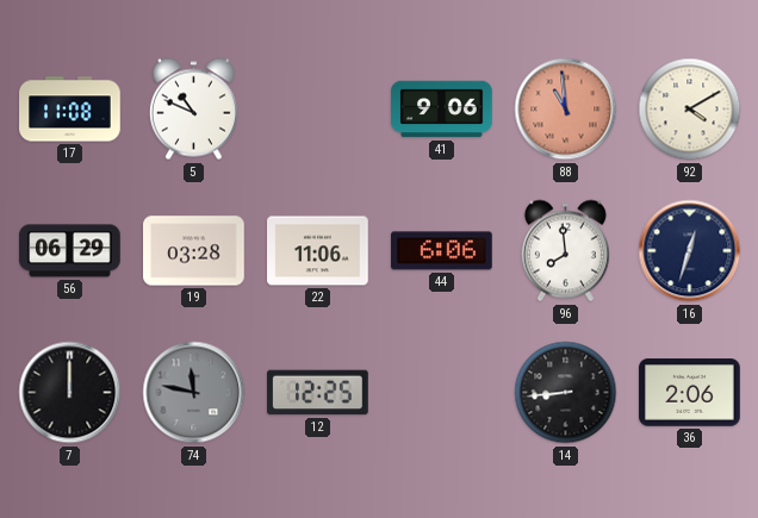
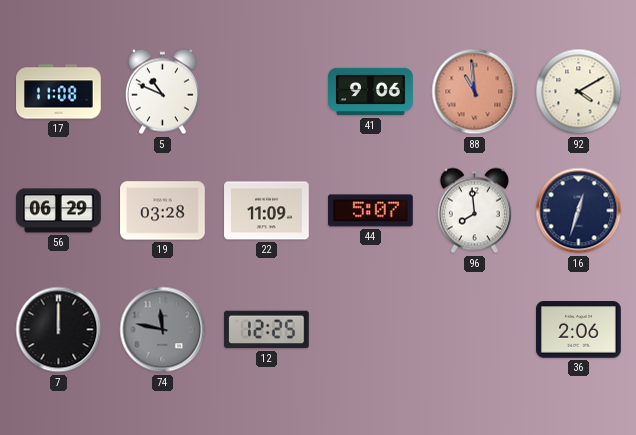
22: 11:06 -> 11:09
44: 6:06 -> 5:07
14: 8:44 -> none
